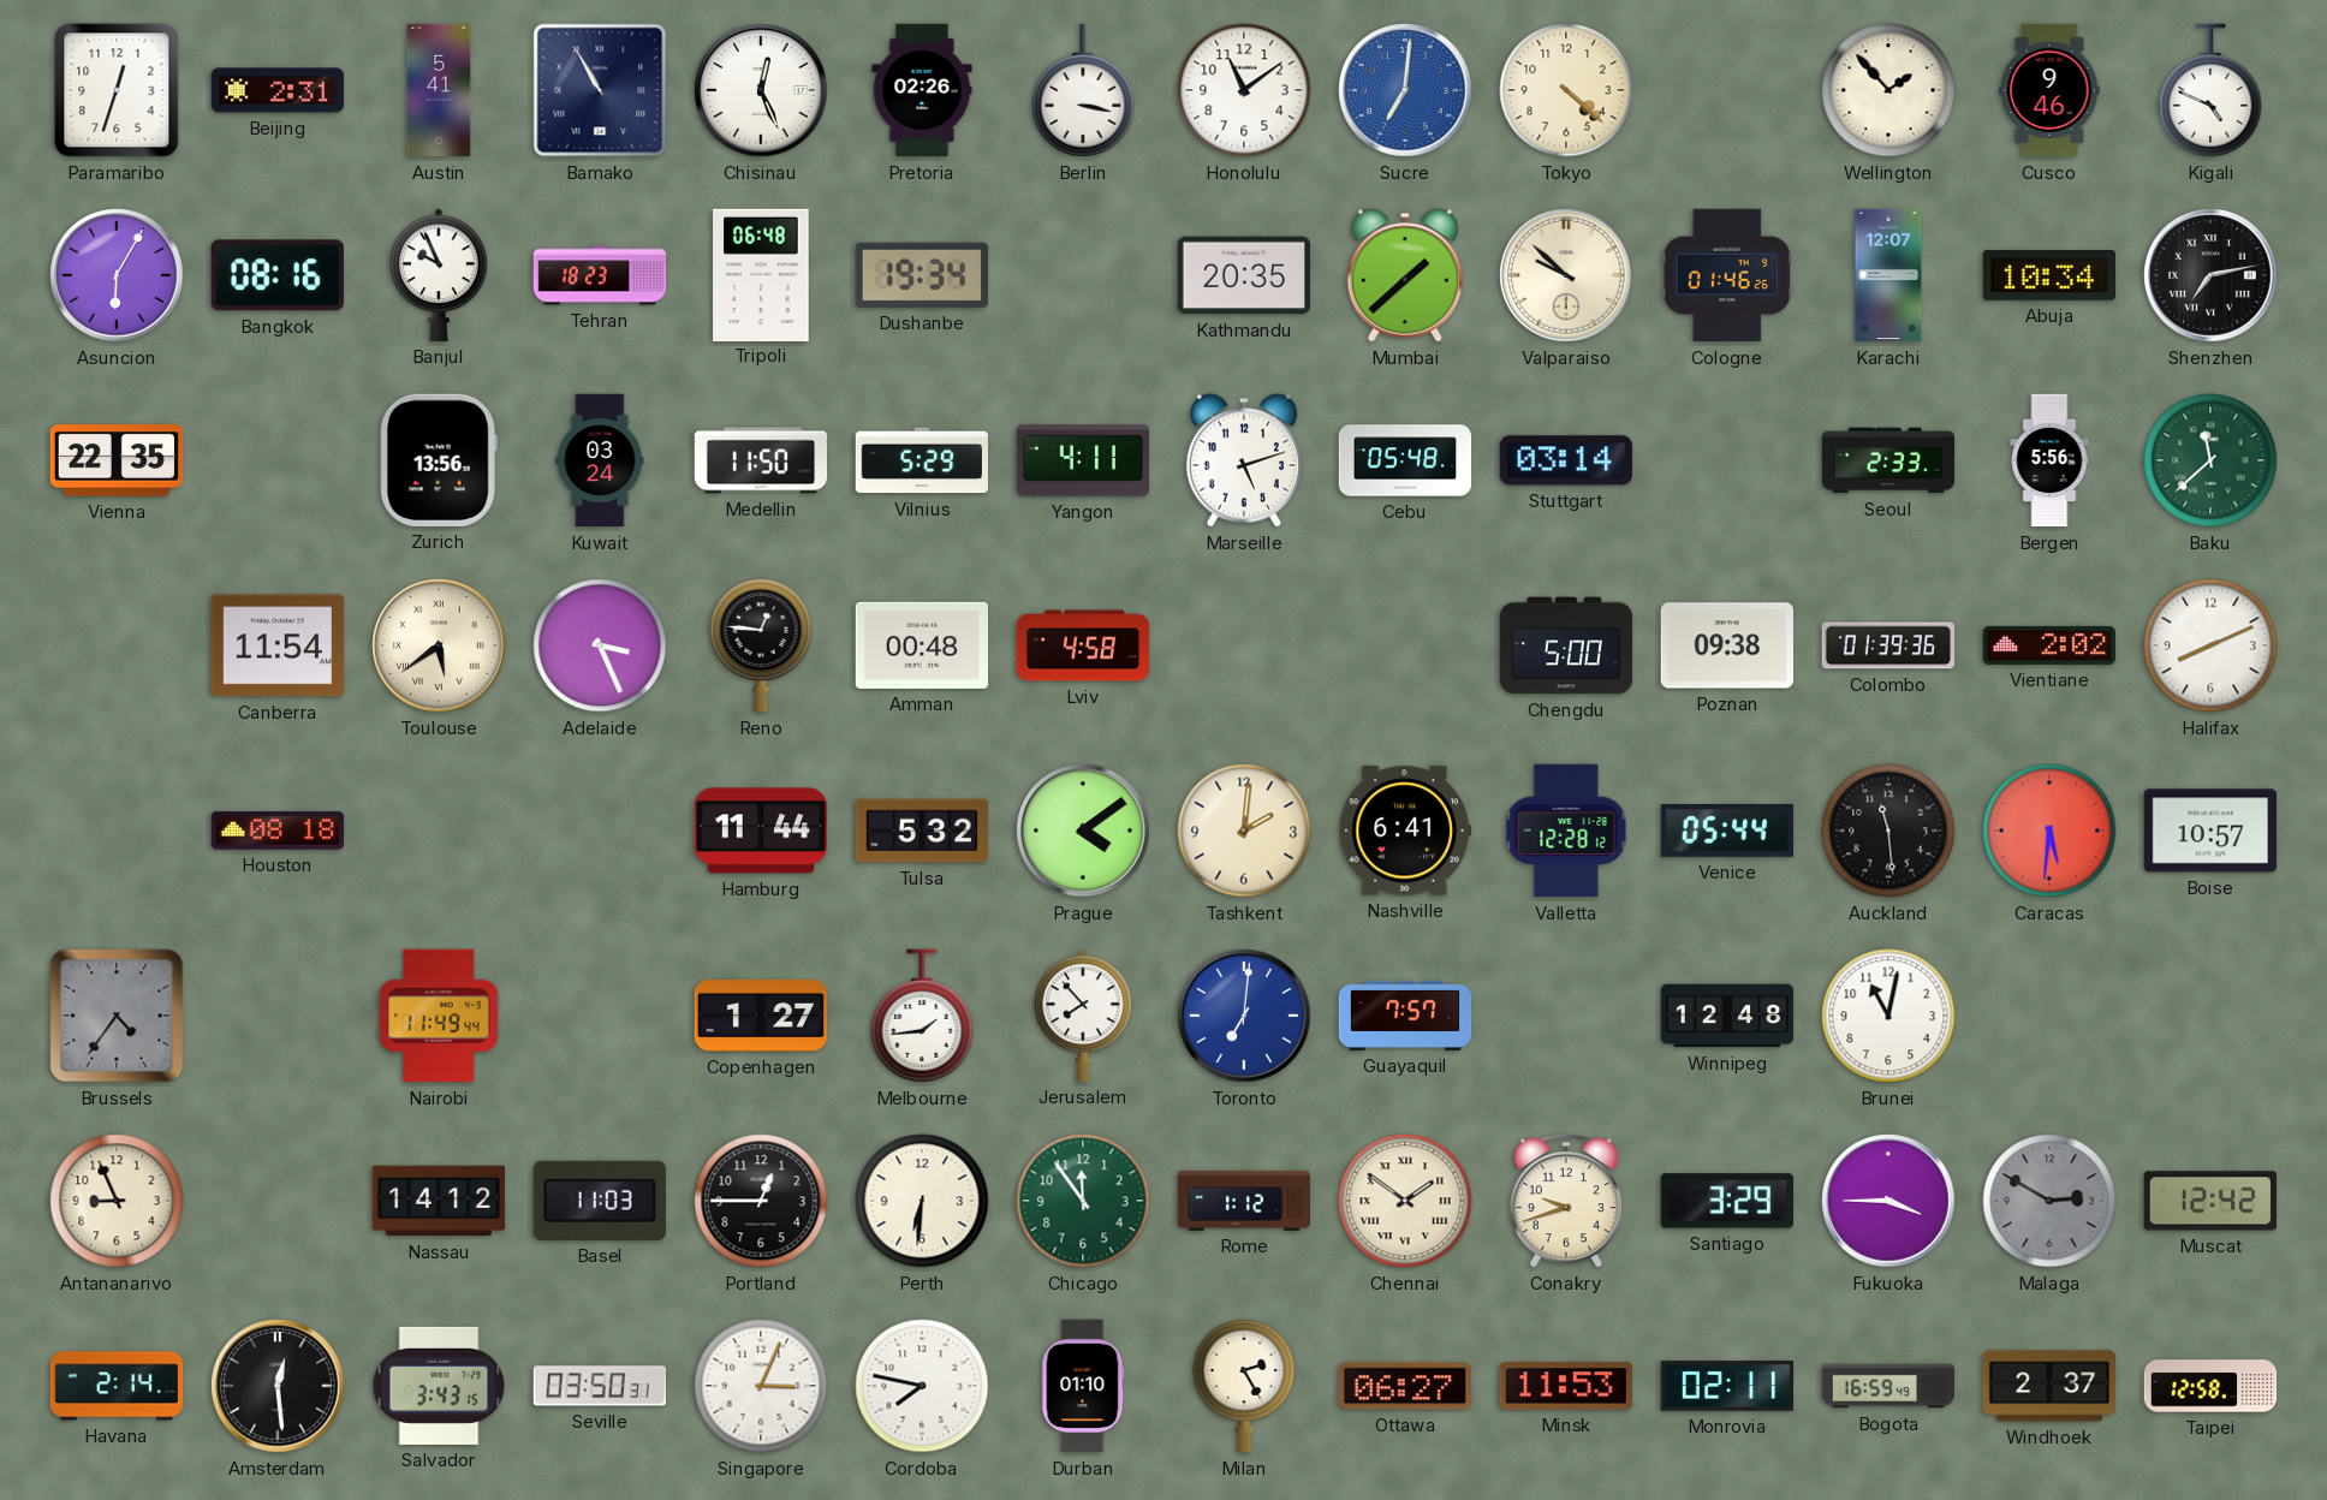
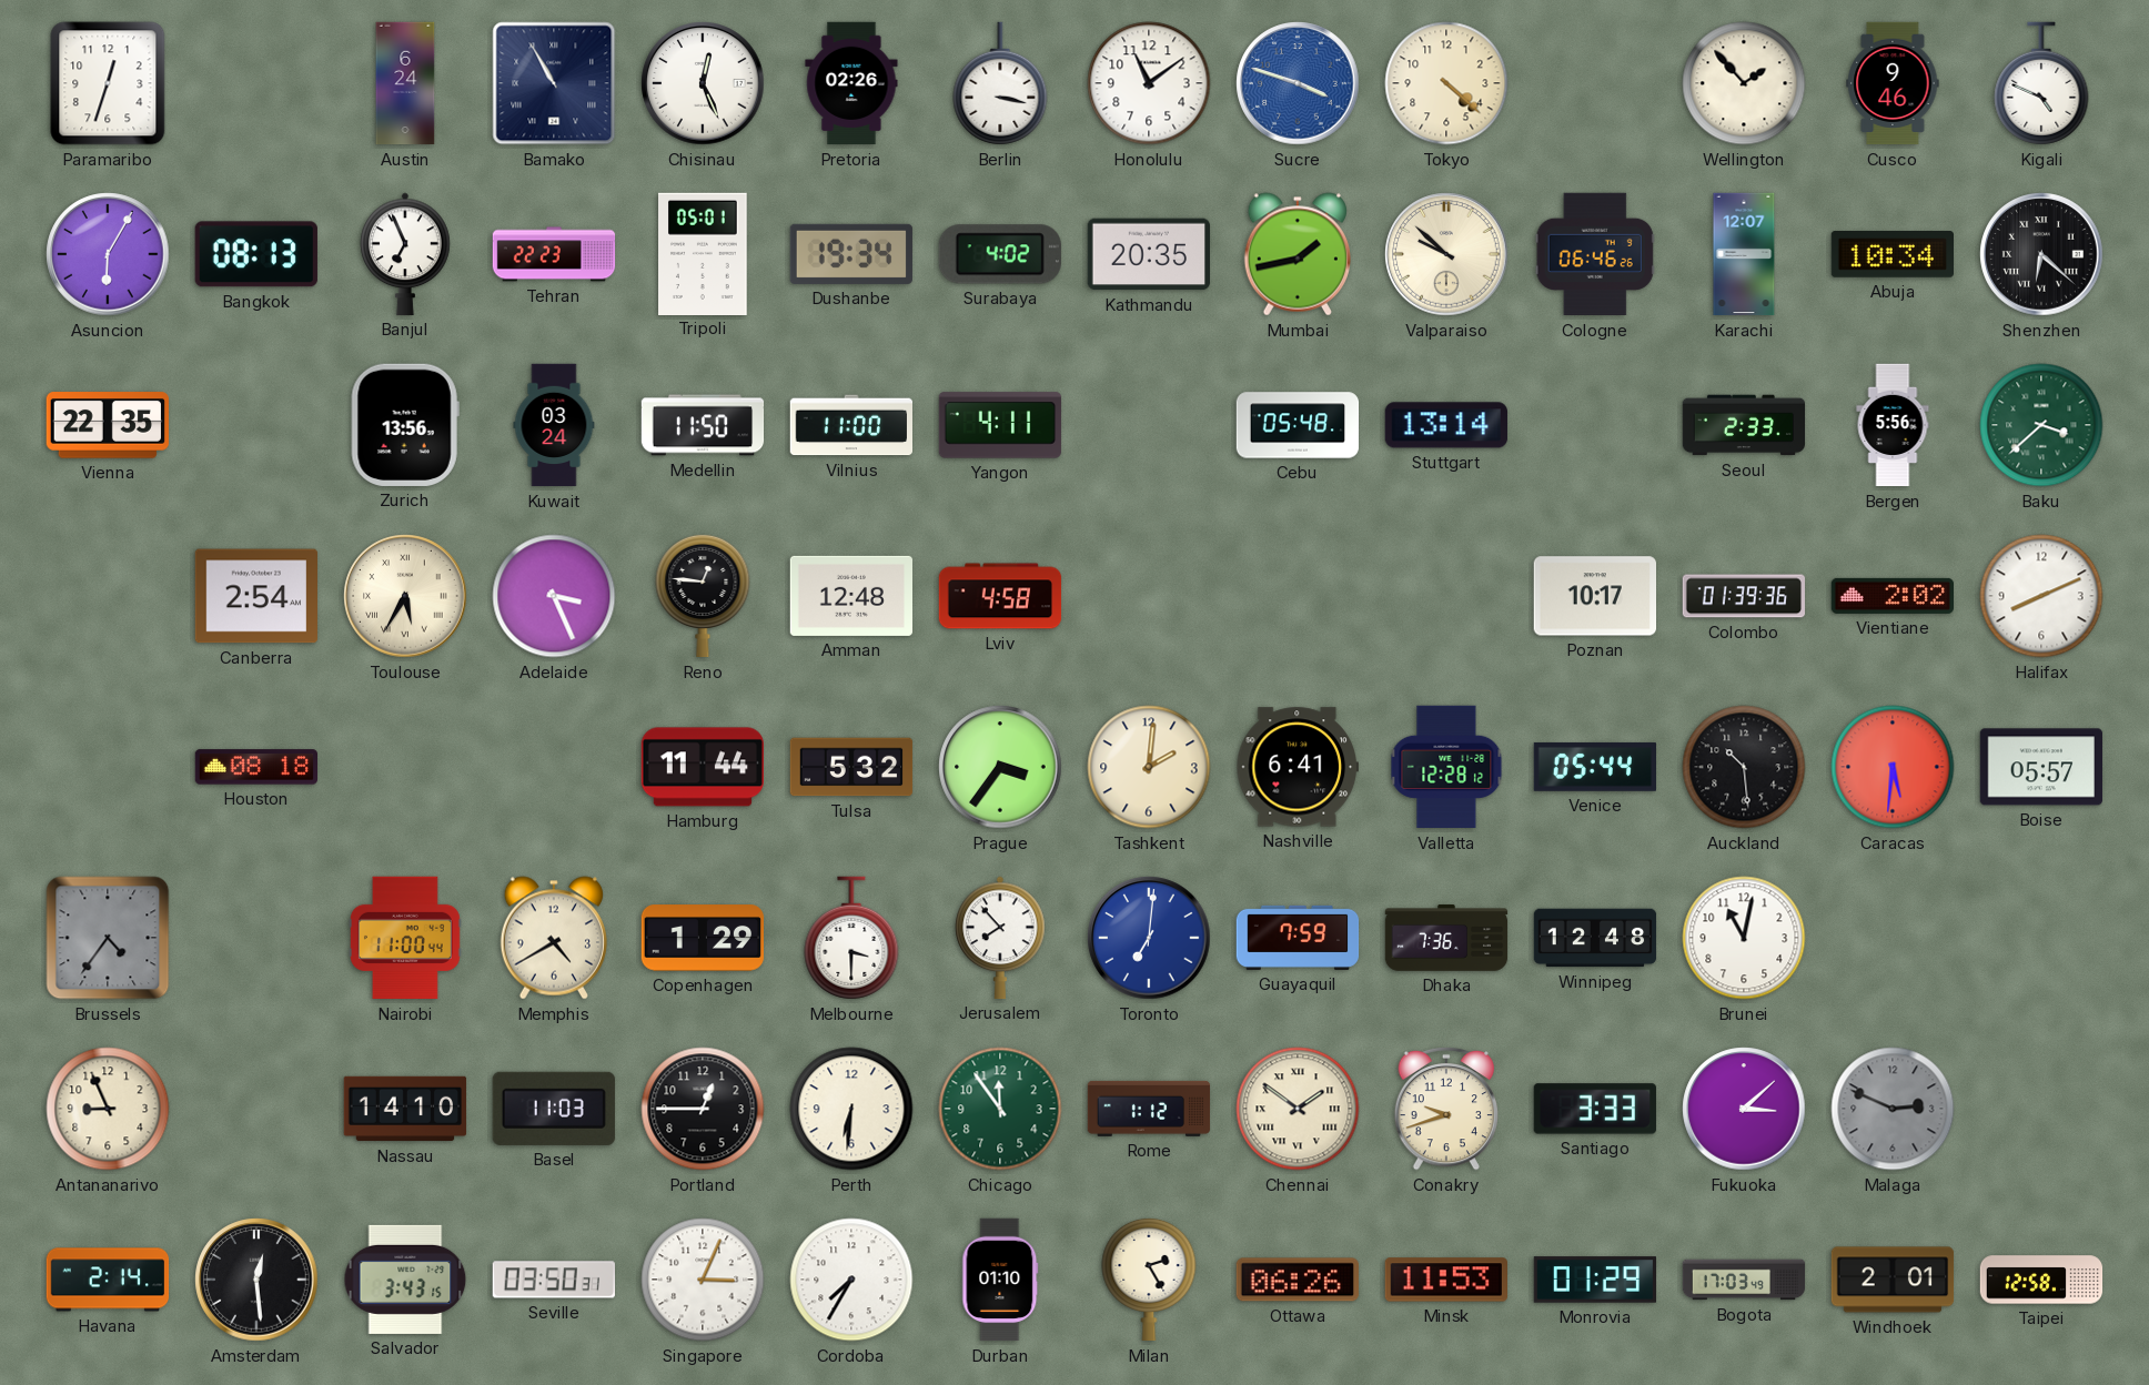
Beijing: 2:31 -> none
Austin: 5:41 -> 6:24
Sucre: 7:01 -> 3:48
Bangkok: 08:16 -> 08:13
Banjul: 9:56 -> 6:56
Tehran: 18:23 -> 22:23
Tripoli: 06:48 -> 05:01
Surabaya: none -> 4:02
Mumbai: 1:38 -> 1:43
Cologne: 01:46 -> 06:46
Shenzhen: 7:13 -> 6:22
Vilnius: 5:29 -> 11:00
Marseille: 5:12 -> none
Stuttgart: 03:14 -> 13:14
Baku: 11:38 -> 3:38
Canberra: 11:54 -> 2:54
Toulouse: 5:39 -> 5:35
Amman: 00:48 -> 12:48
Chengdu: 5:00 -> none
Poznan: 09:38 -> 10:17
Prague: 4:09 -> 3:36
Auckland: 11:29 -> 10:29
Boise: 10:57 -> 05:57
Nairobi: 11:49 -> 11:00
Memphis: none -> 4:40
Copenhagen: 1:27 -> 1:29
Melbourne: 1:44 -> 3:30
Guayaquil: 7:57 -> 7:59
Dhaka: none -> 7:36
Nassau: 14:12 -> 14:10
Santiago: 3:29 -> 3:33
Fukuoka: 3:45 -> 3:08
Malaga: 2:50 -> 2:49
Muscat: 12:42 -> none
Cordoba: 7:47 -> 7:35
Ottawa: 06:27 -> 06:26
Monrovia: 02:11 -> 01:29
Bogota: 16:59 -> 17:03
Windhoek: 2:37 -> 2:01
